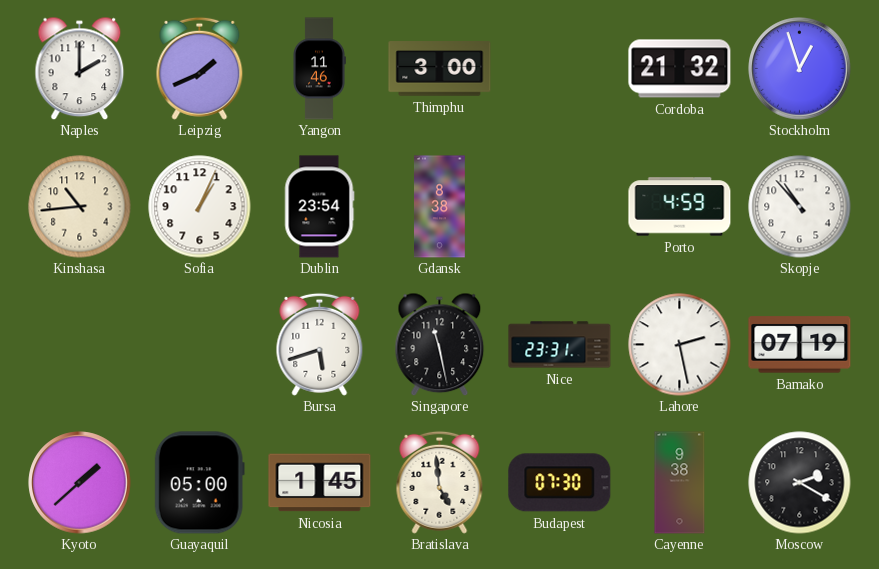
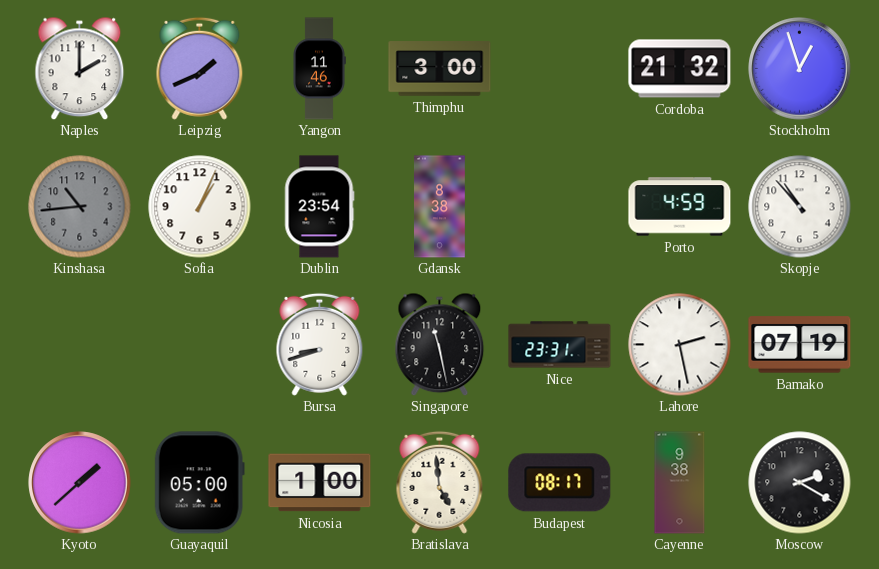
Kinshasa dial: cream -> grey
Bursa: 5:42 -> 8:42
Nicosia: 1:45 -> 1:00
Budapest: 07:30 -> 08:17
